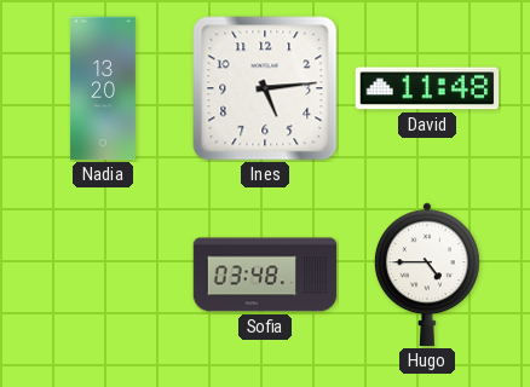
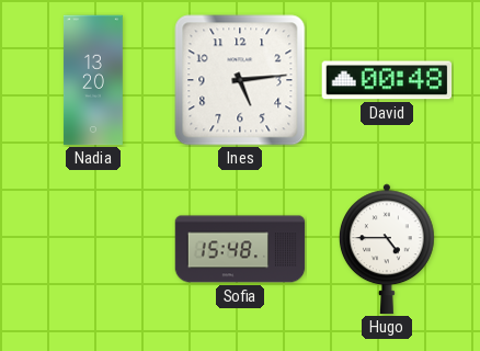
David: 11:48 -> 00:48
Sofia: 03:48 -> 15:48
